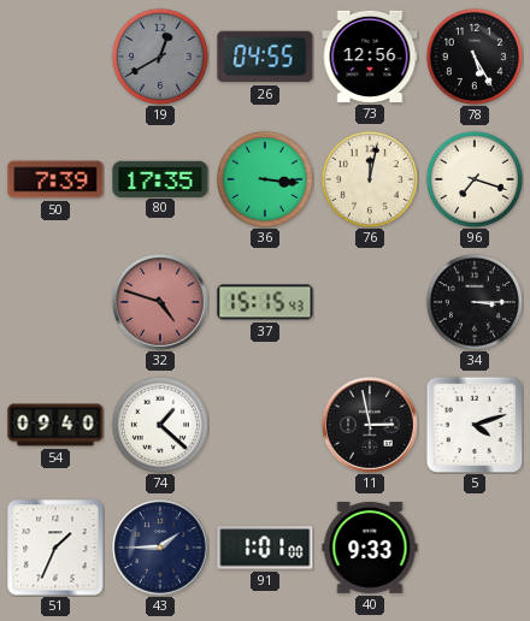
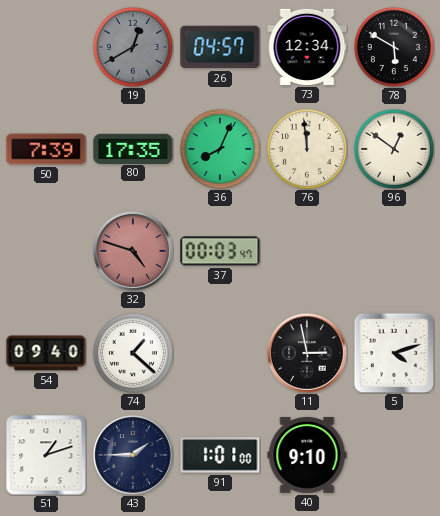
26: 04:55 -> 04:57
73: 12:56 -> 12:34
78: 5:25 -> 5:50
36: 3:16 -> 8:04
76: 12:02 -> 11:59
96: 7:18 -> 12:51
37: 15:15 -> 00:03
34: 3:15 -> none
51: 1:34 -> 1:12
40: 9:33 -> 9:10
